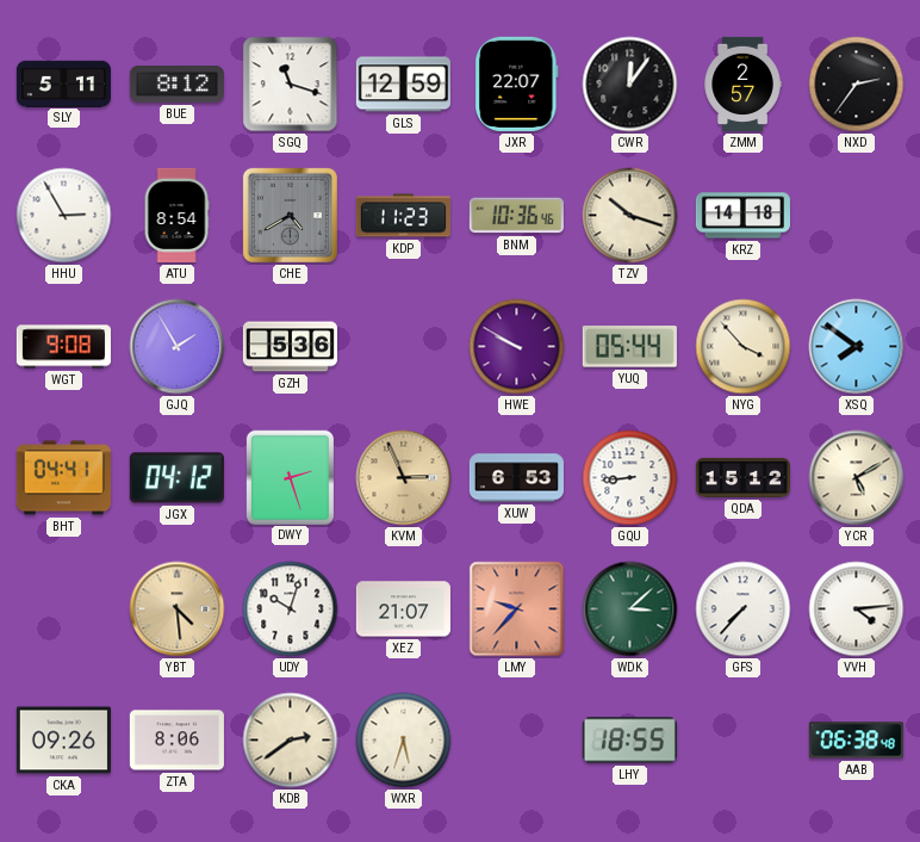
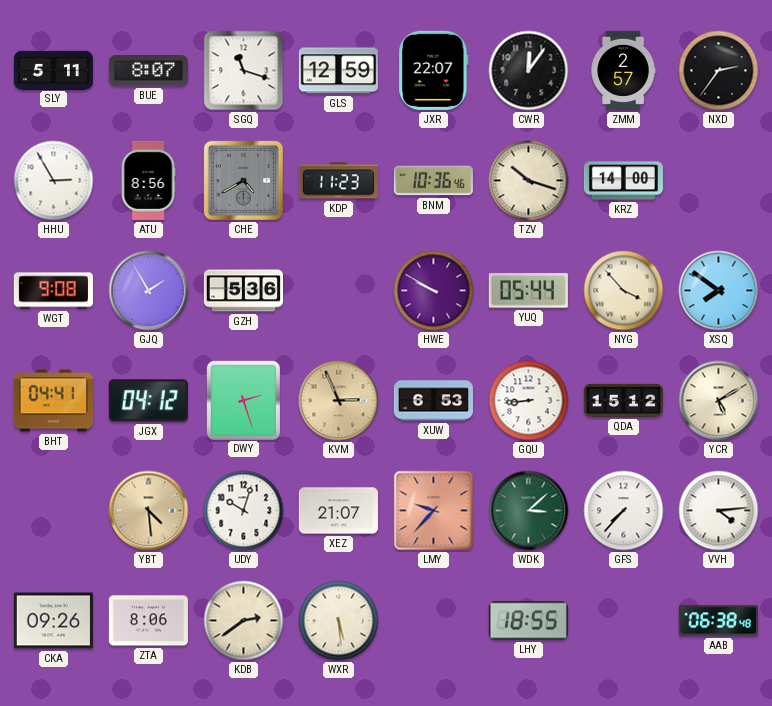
BUE: 8:12 -> 8:07
ATU: 8:54 -> 8:56
KRZ: 14:18 -> 14:00
WXR: 5:33 -> 5:29
